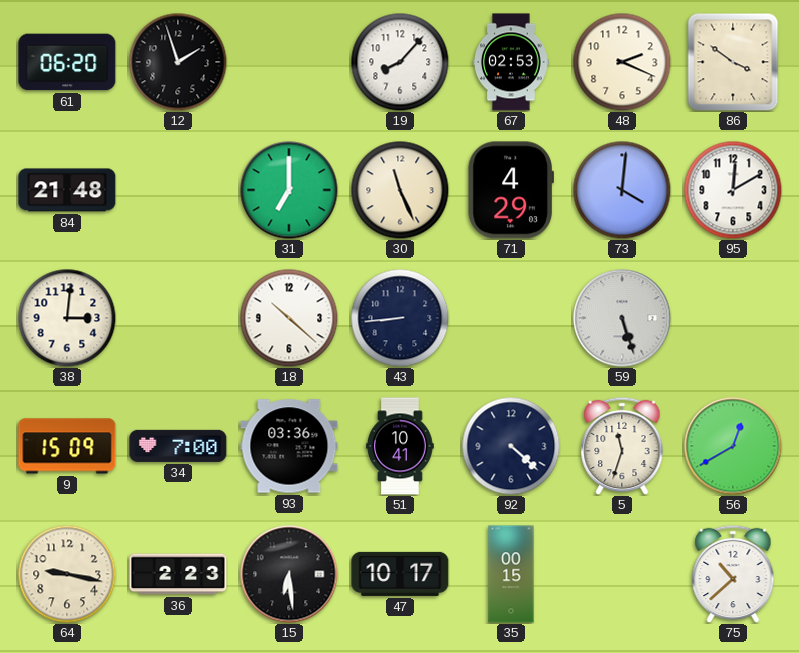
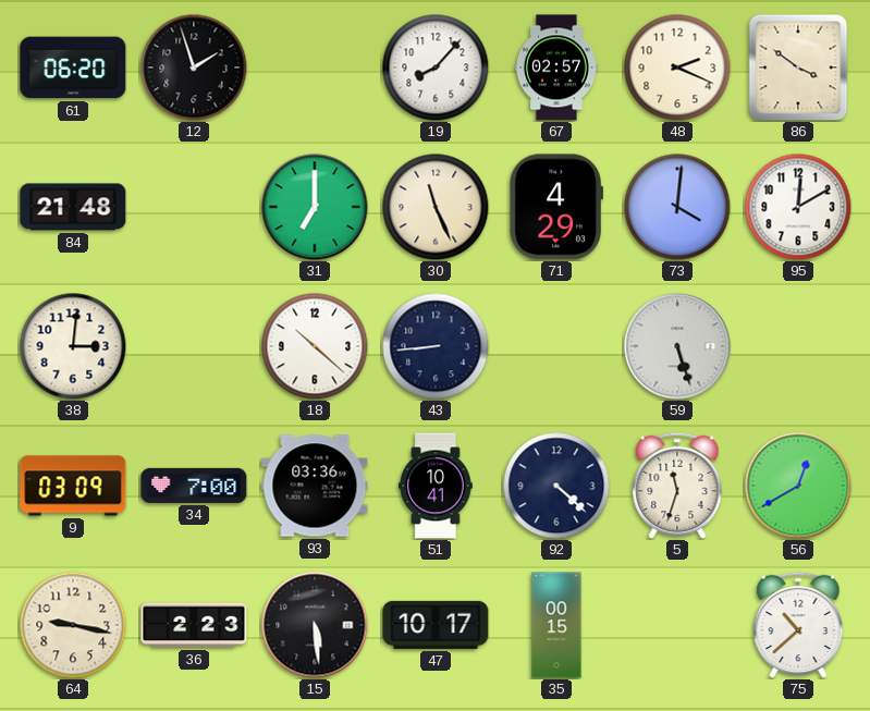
67: 02:53 -> 02:57
9: 15:09 -> 03:09
15: 6:29 -> 5:29
